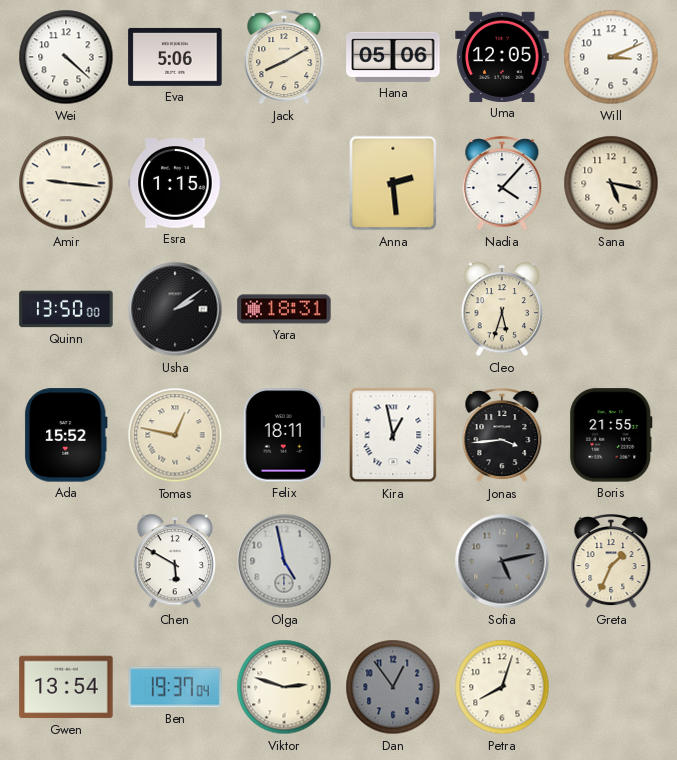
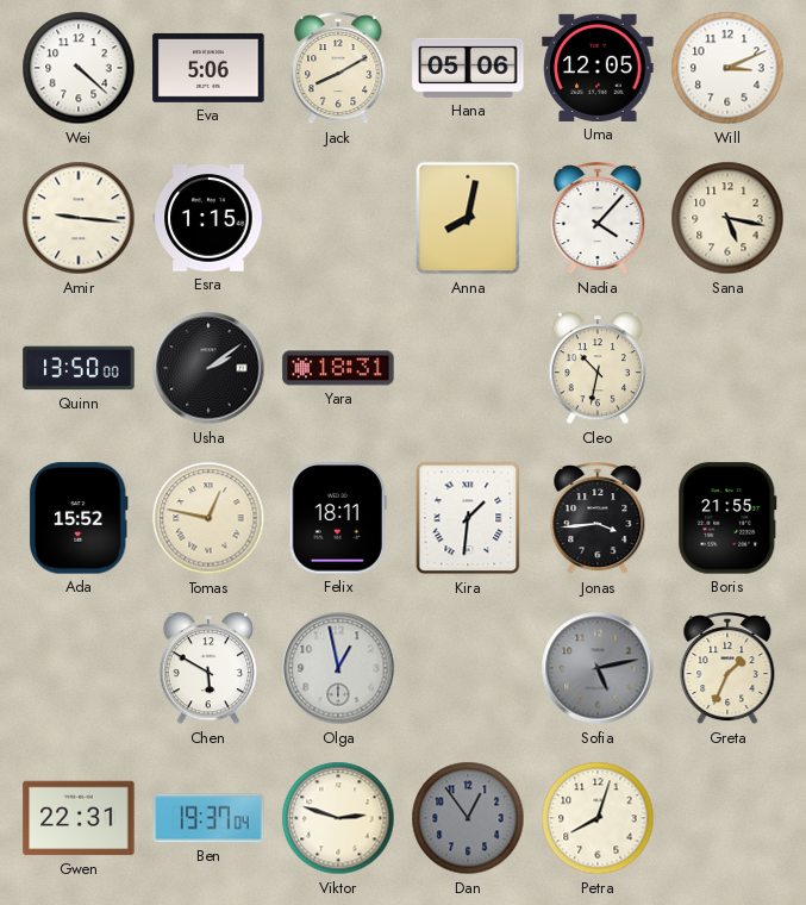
Anna: 2:29 -> 8:02
Cleo: 5:33 -> 10:32
Kira: 12:58 -> 1:31
Olga: 4:58 -> 12:58
Gwen: 13:54 -> 22:31
